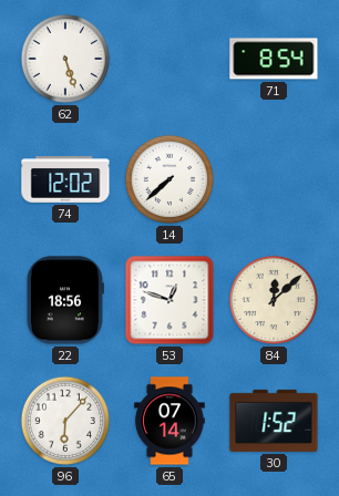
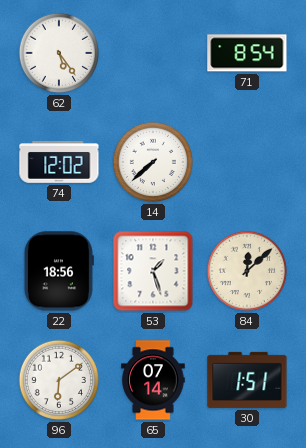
62: 5:27 -> 5:24
53: 12:48 -> 1:27
96: 6:07 -> 6:09
30: 1:52 -> 1:51
